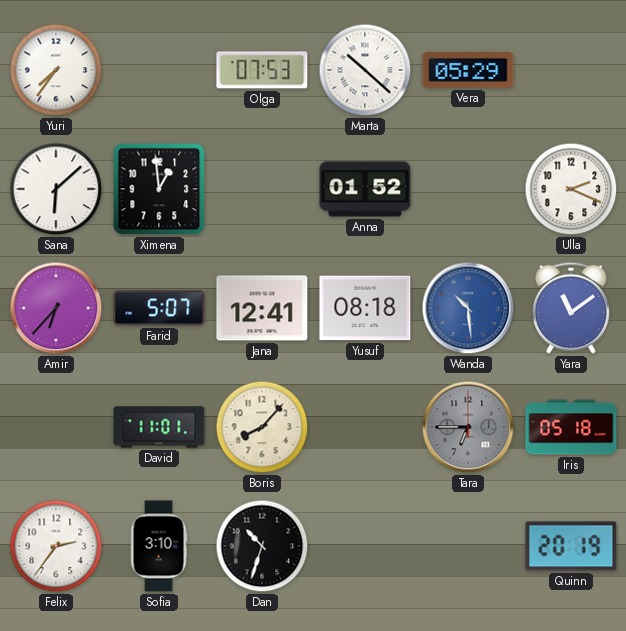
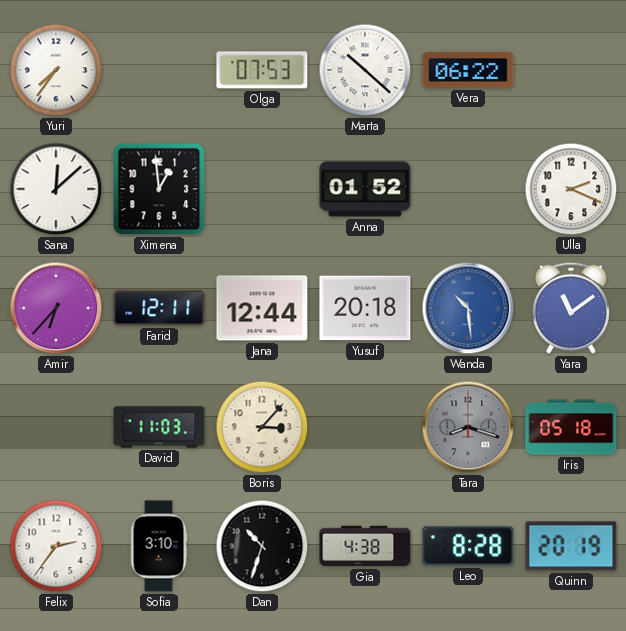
Vera: 05:29 -> 06:22
Sana: 6:08 -> 12:08
Farid: 5:07 -> 12:11
Jana: 12:41 -> 12:44
Yusuf: 08:18 -> 20:18
David: 11:01 -> 11:03
Boris: 8:07 -> 3:07
Tara: 6:45 -> 8:18
Gia: none -> 4:38
Leo: none -> 8:28
